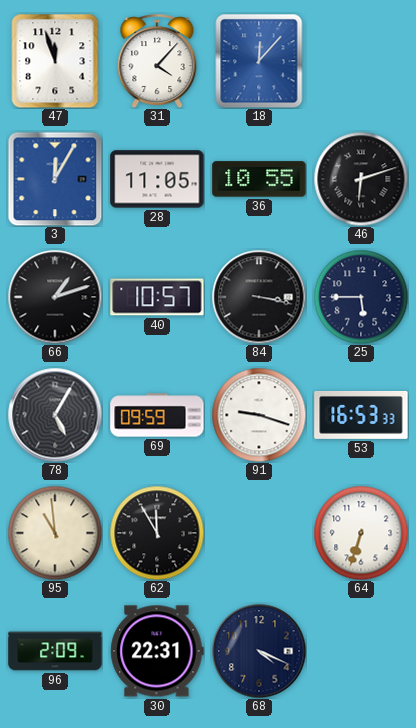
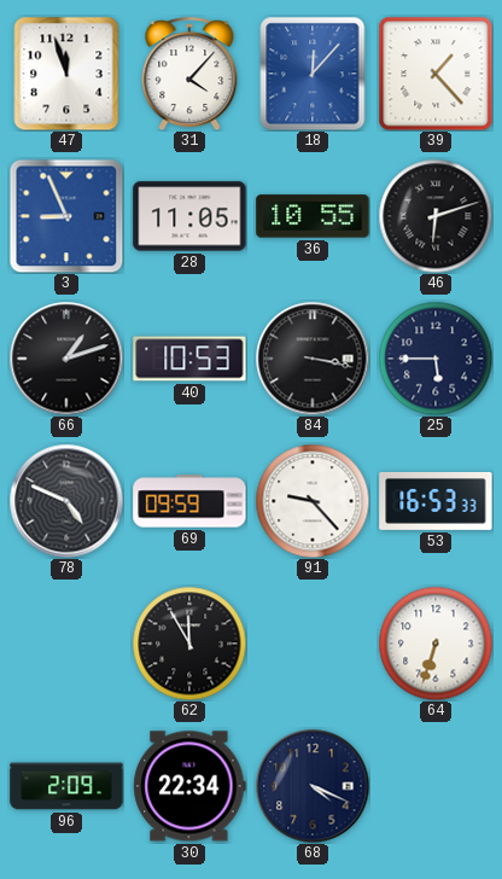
39: none -> 1:23
3: 12:05 -> 8:56
40: 10:57 -> 10:53
78: 5:05 -> 4:49
91: 9:18 -> 9:23
95: 10:59 -> none
30: 22:31 -> 22:34
